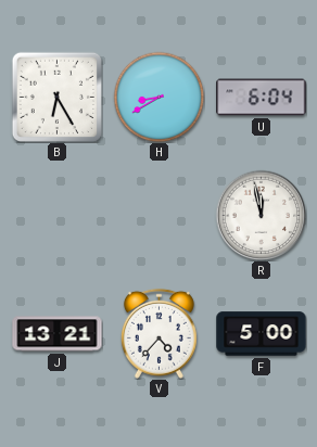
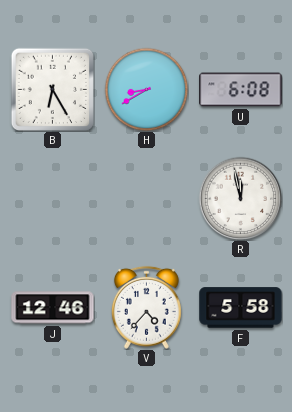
U: 6:04 -> 6:08
J: 13:21 -> 12:46
F: 5:00 -> 5:58
